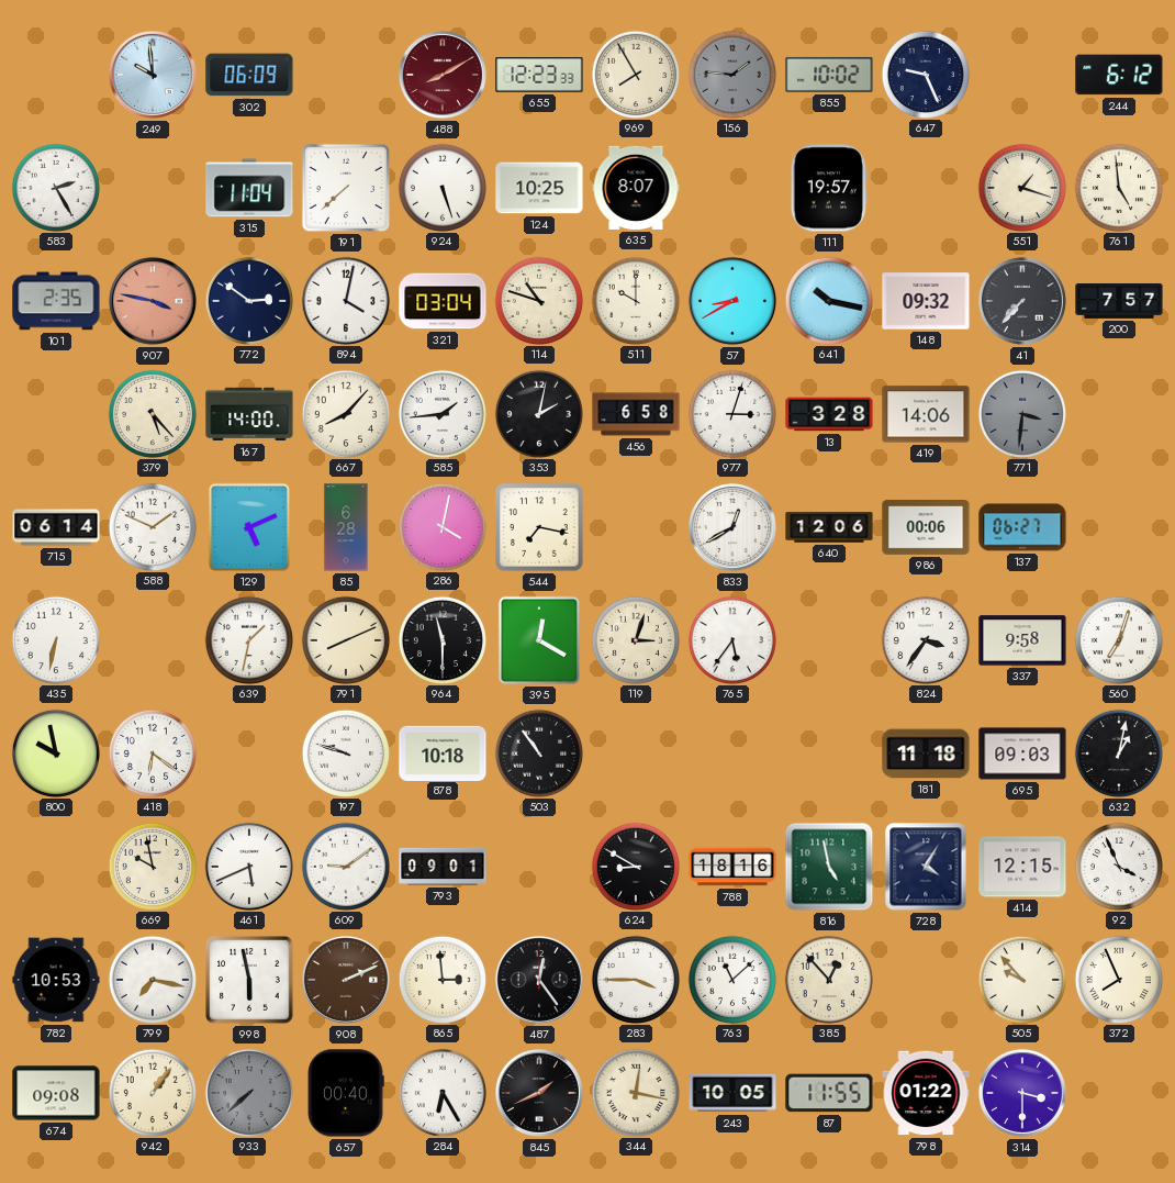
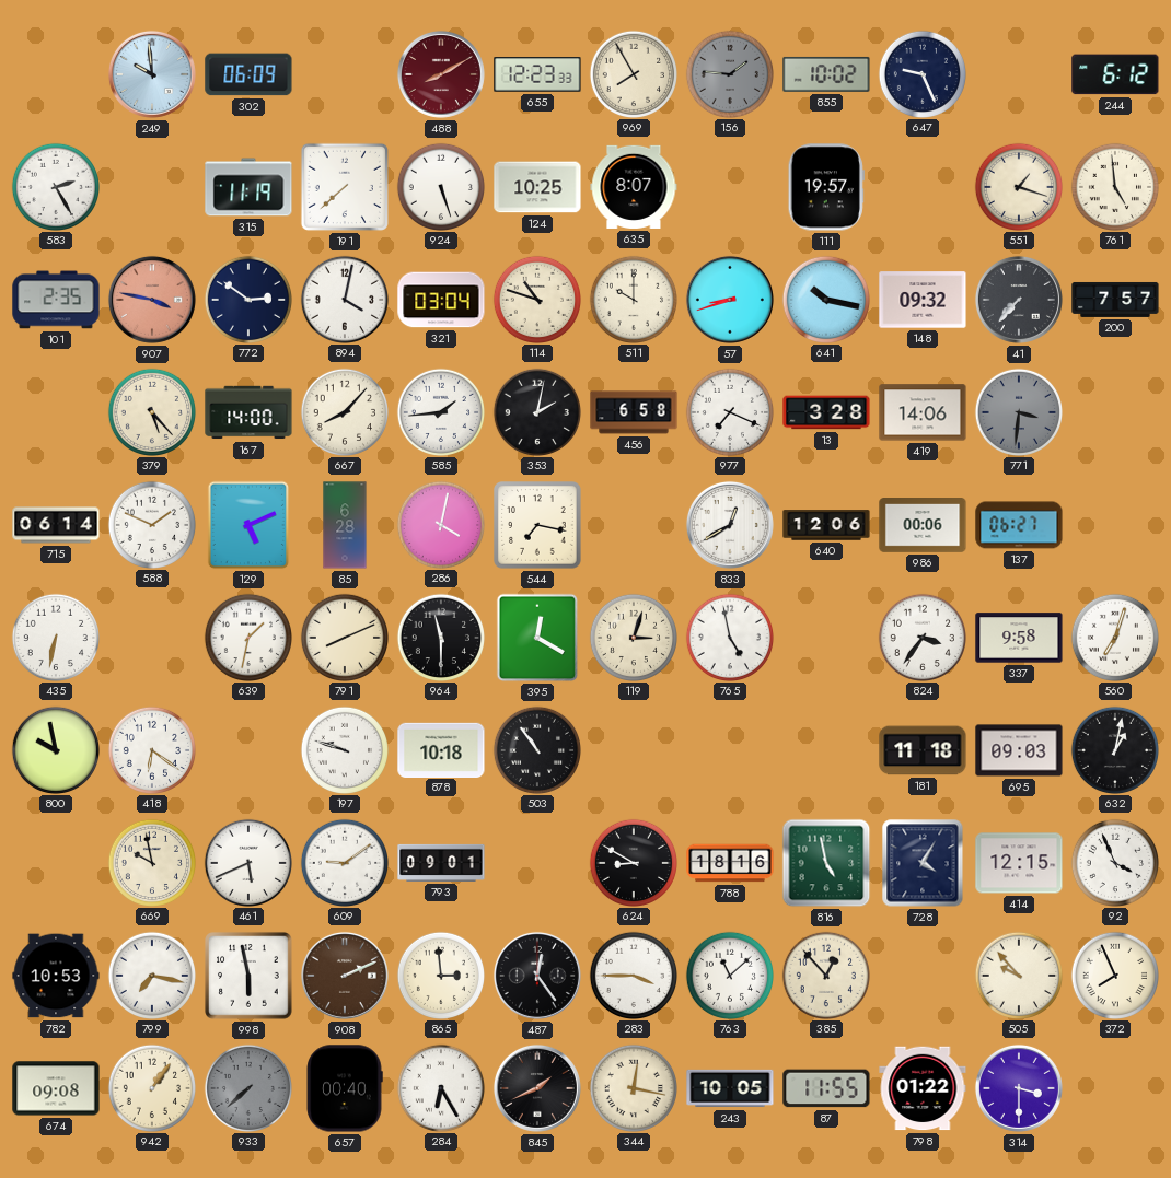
315: 11:04 -> 11:19
57: 8:40 -> 8:42
977: 3:03 -> 7:19
765: 5:36 -> 4:58
